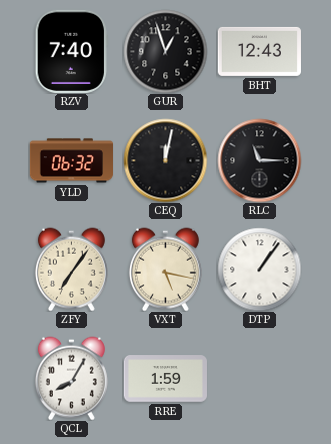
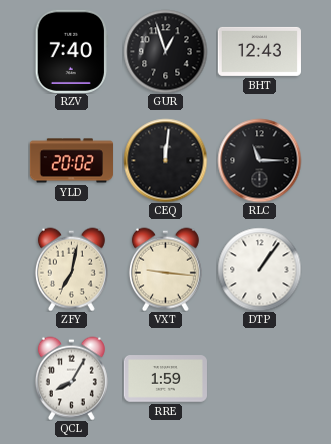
YLD: 06:32 -> 20:02
CEQ: 12:02 -> 12:01
ZFY: 7:06 -> 7:02
VXT: 5:17 -> 9:16
